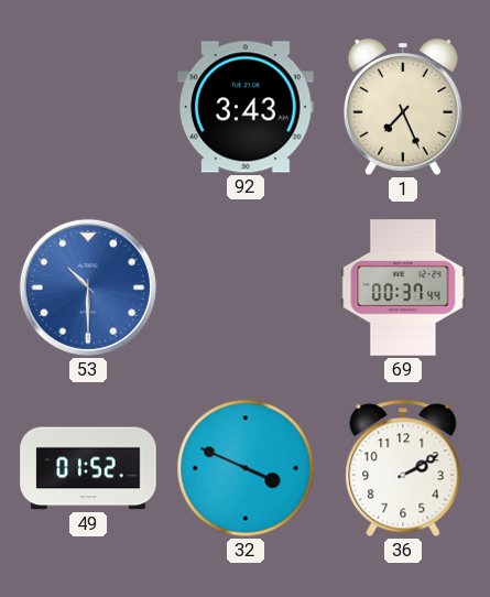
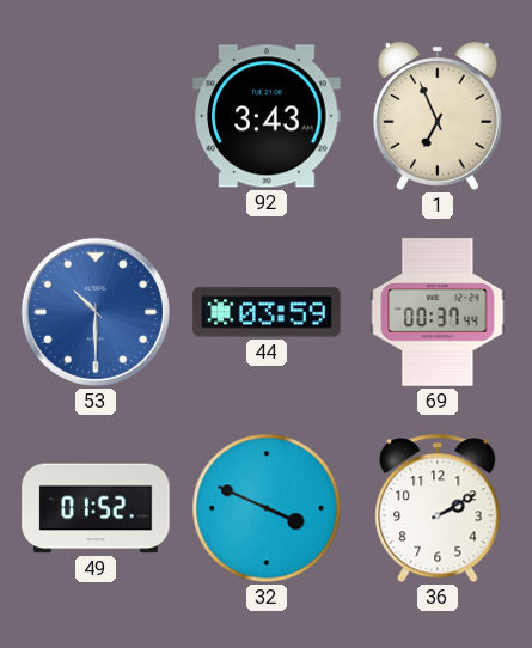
1: 7:26 -> 6:56
44: none -> 03:59
